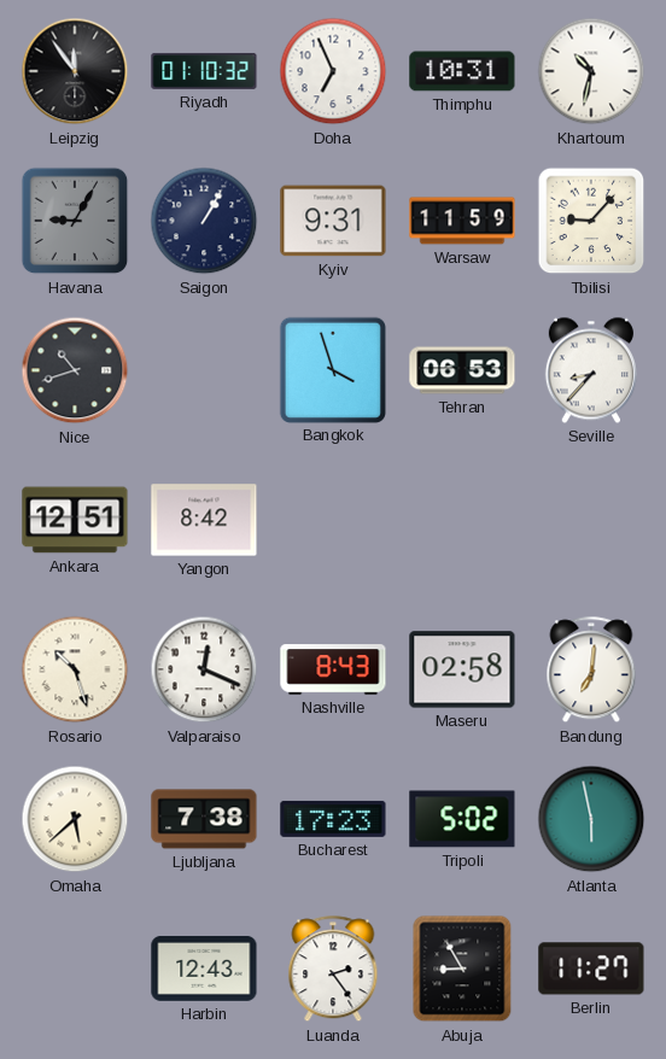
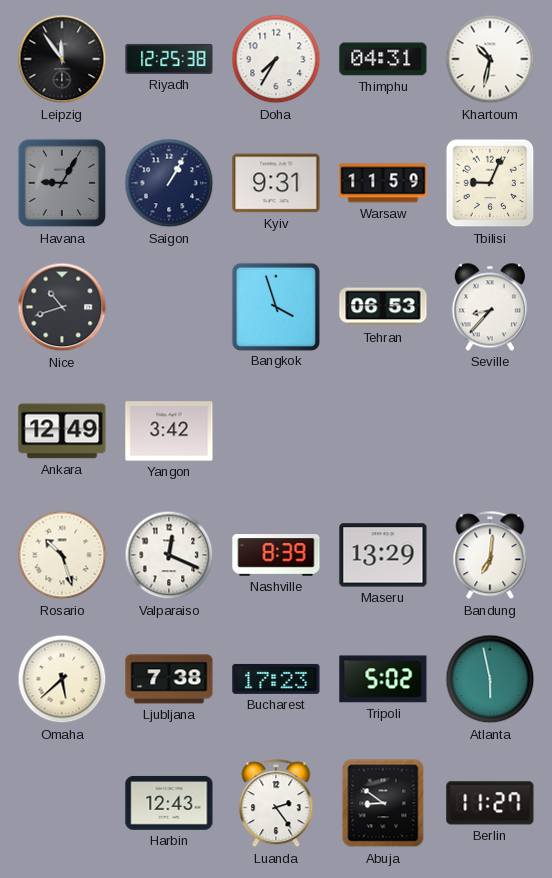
Riyadh: 01:10 -> 12:25
Doha: 6:56 -> 7:35
Thimphu: 10:31 -> 04:31
Tbilisi: 9:07 -> 9:04
Ankara: 12:51 -> 12:49
Yangon: 8:42 -> 3:42
Nashville: 8:43 -> 8:39
Maseru: 02:58 -> 13:29
Abuja: 8:55 -> 8:51
